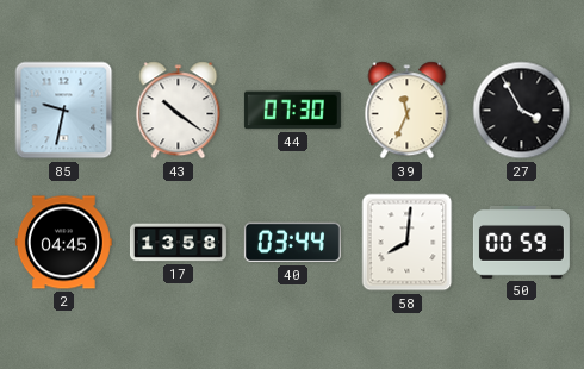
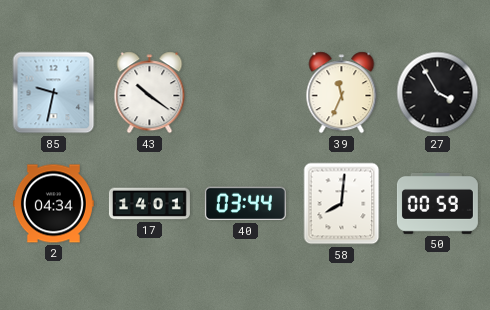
44: 07:30 -> none
2: 04:45 -> 04:34
17: 13:58 -> 14:01
